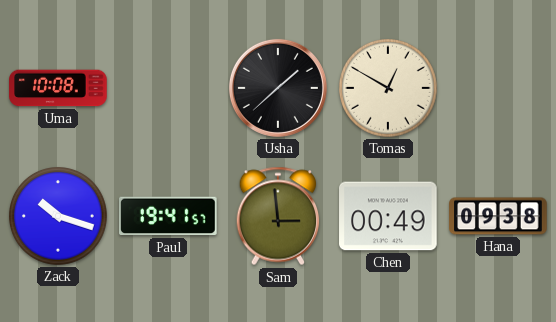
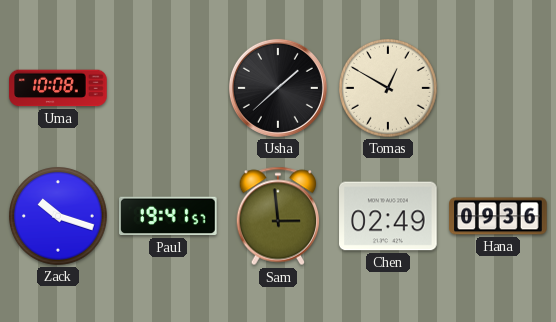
Chen: 00:49 -> 02:49
Hana: 09:38 -> 09:36
